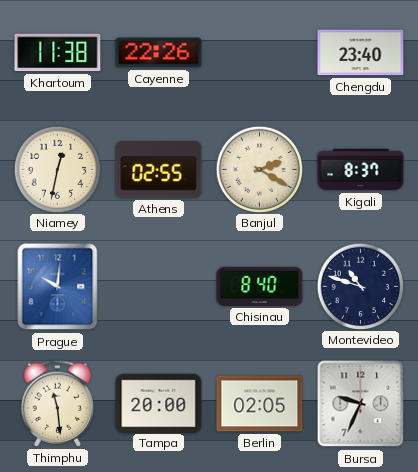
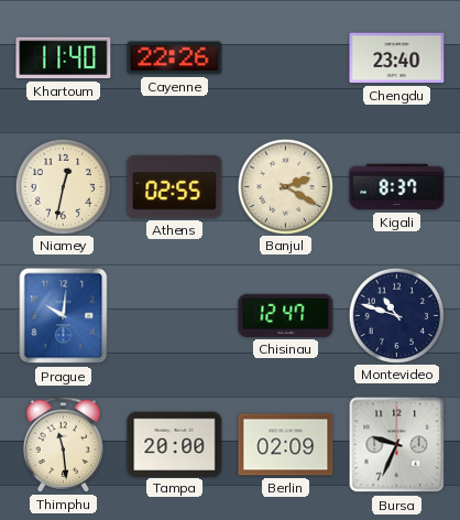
Khartoum: 11:38 -> 11:40
Chisinau: 8:40 -> 12:47
Berlin: 02:05 -> 02:09
